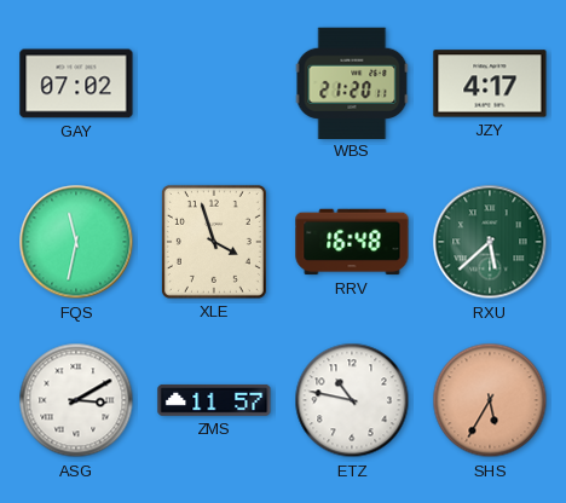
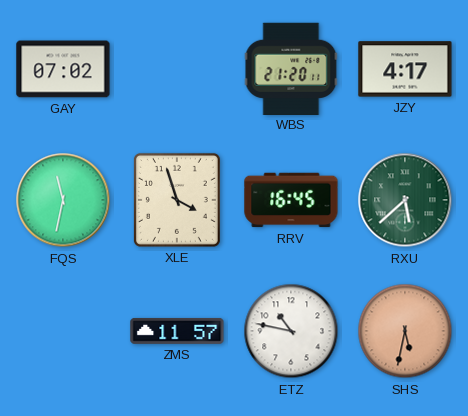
RRV: 16:48 -> 16:45
ASG: 3:10 -> none
SHS: 5:35 -> 5:32
